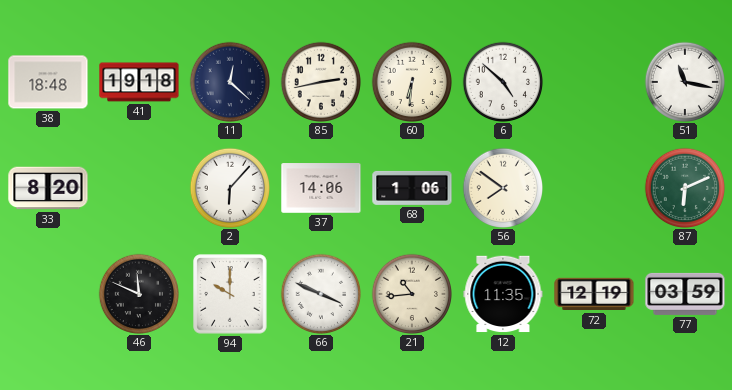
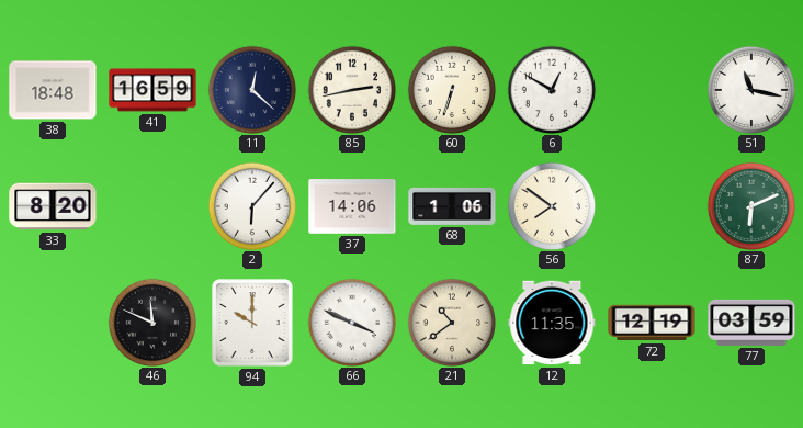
41: 19:18 -> 16:59
60: 6:31 -> 6:33
6: 4:52 -> 12:50
21: 10:44 -> 10:39
